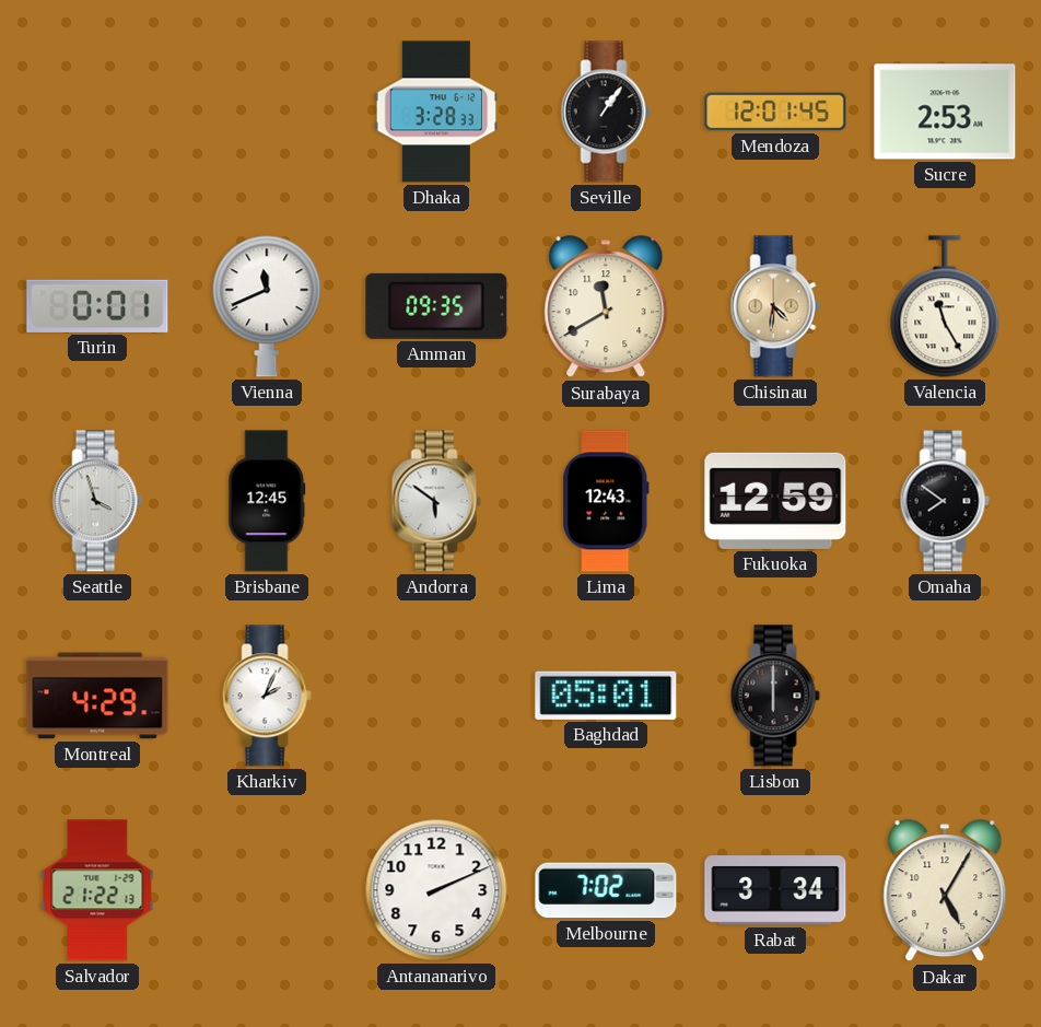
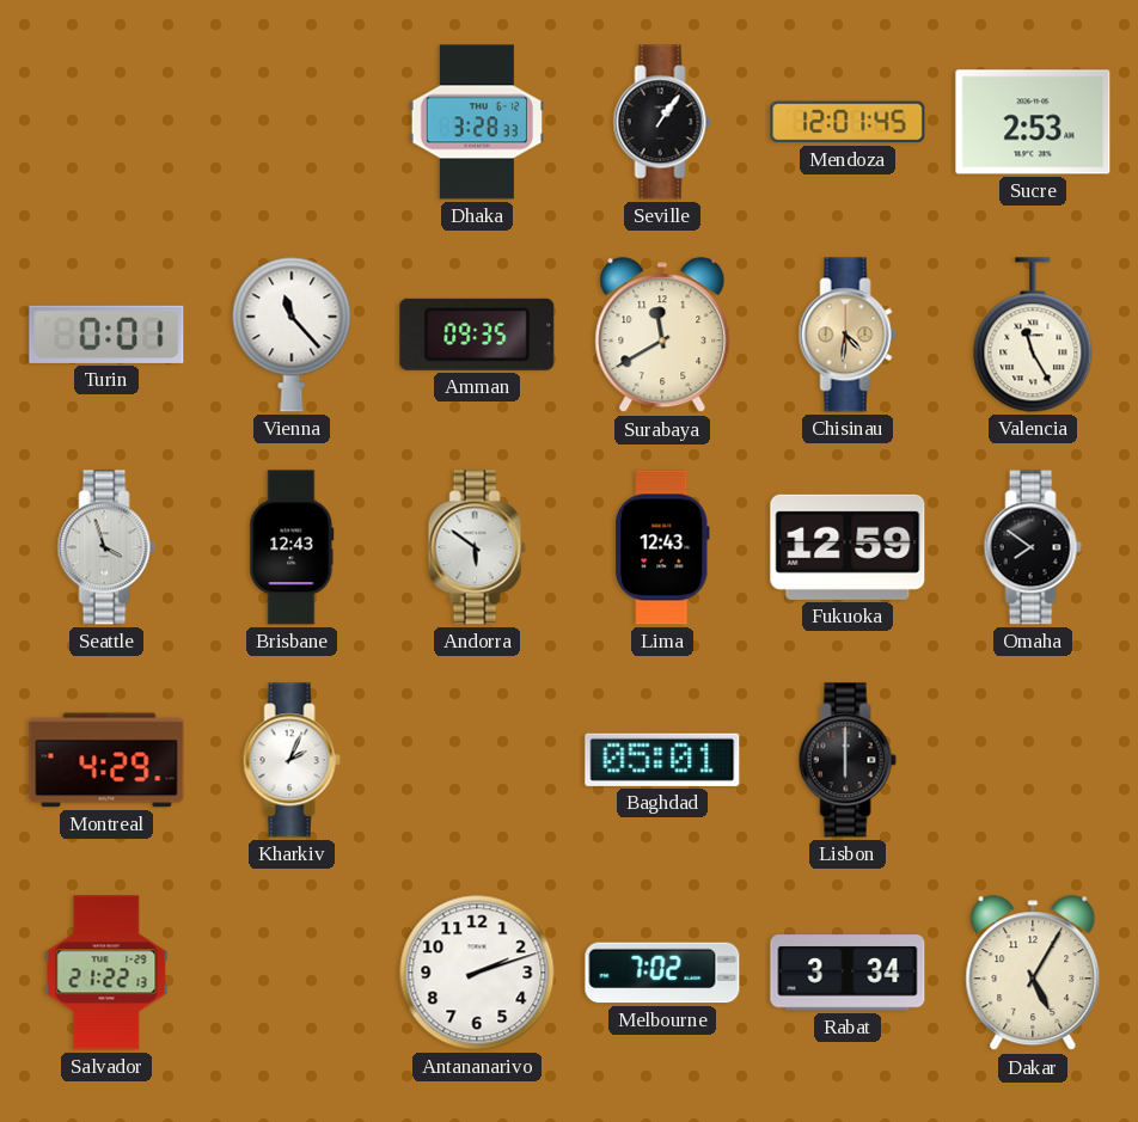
Vienna: 11:41 -> 11:23
Brisbane: 12:45 -> 12:43
Antananarivo: 2:11 -> 2:12
